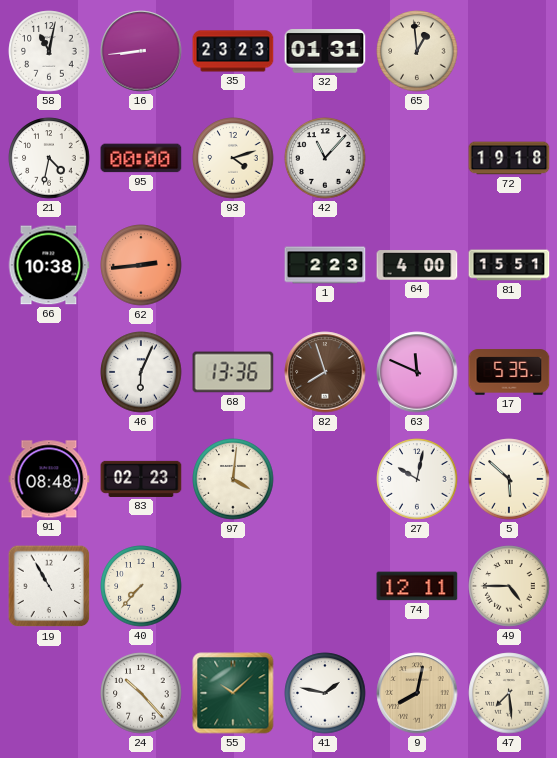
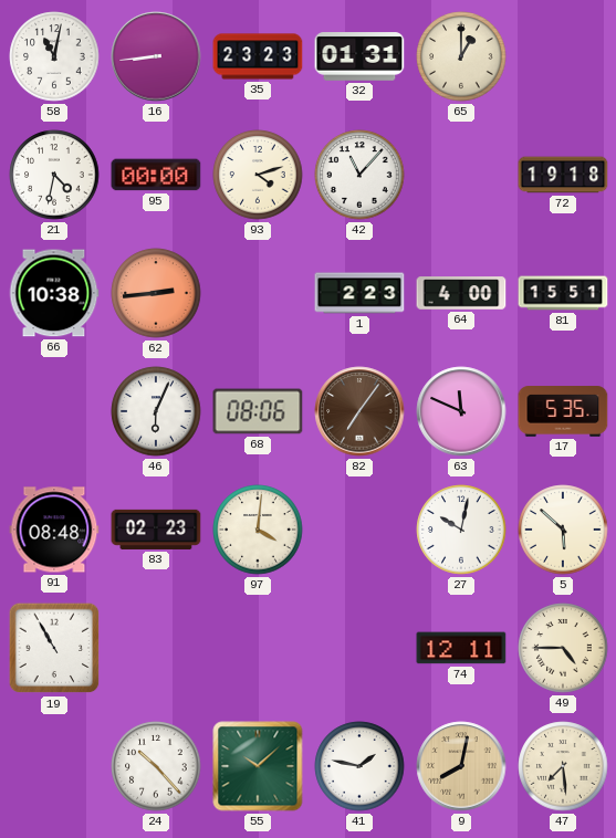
65: 12:59 -> 1:00
68: 13:36 -> 08:06
82: 7:57 -> 7:06
40: 7:37 -> none
